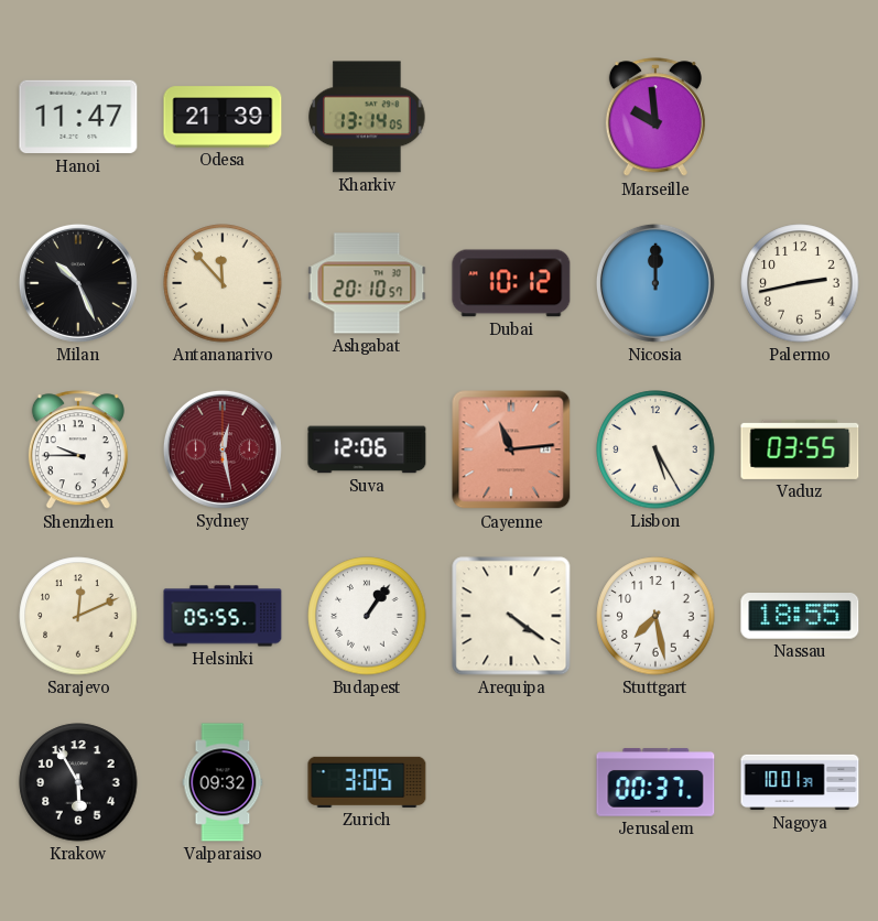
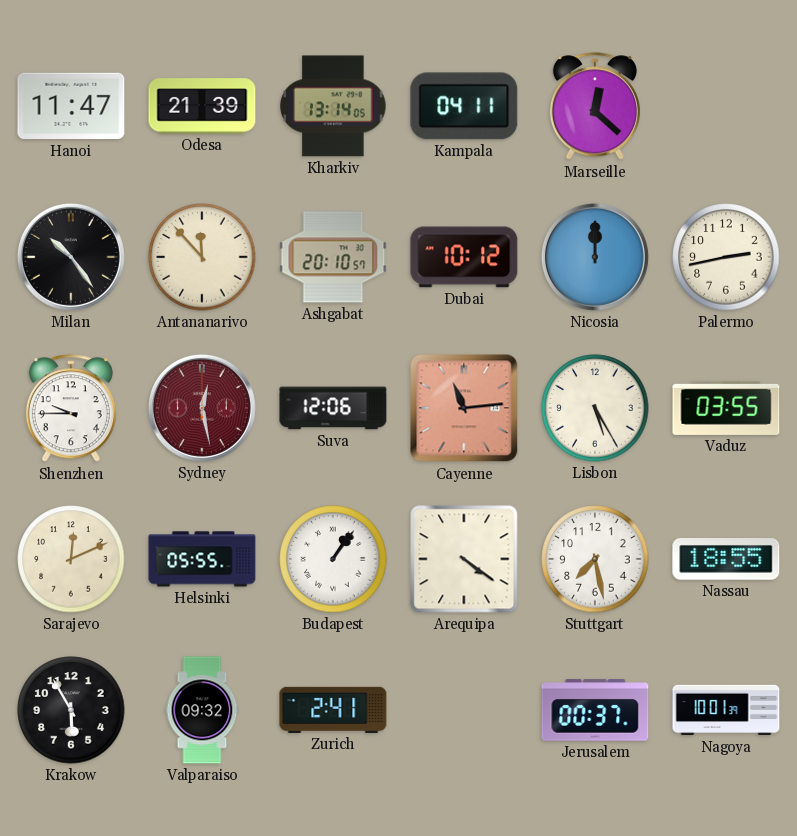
Kampala: none -> 04:11
Marseille: 9:59 -> 12:22
Milan: 10:26 -> 10:24
Zurich: 3:05 -> 2:41
